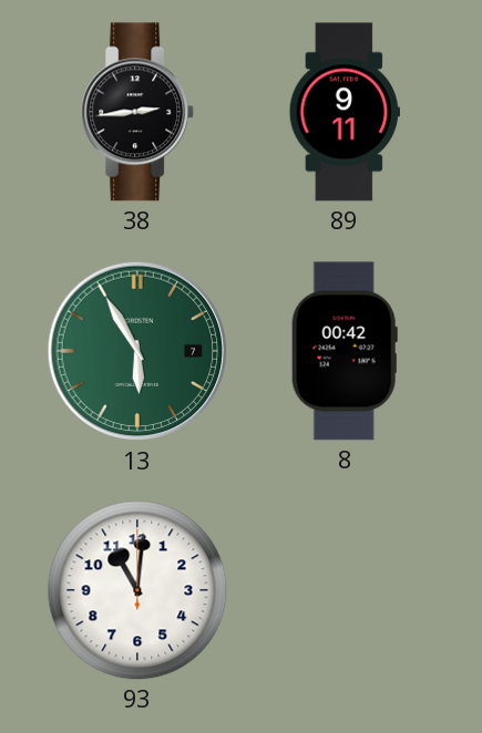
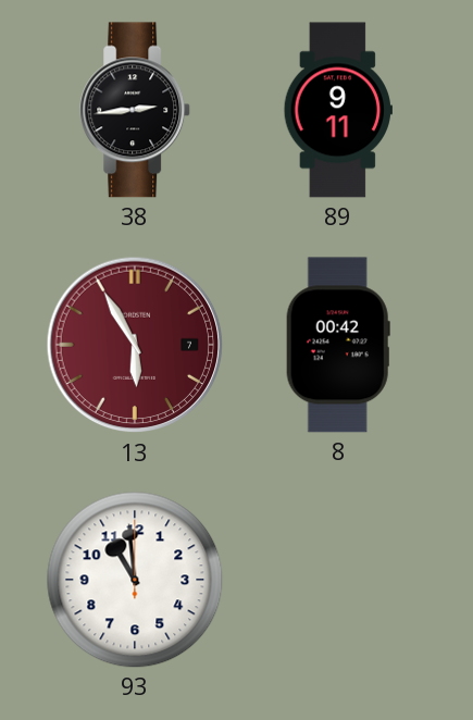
13 dial: green -> burgundy
93: 11:01 -> 10:59
